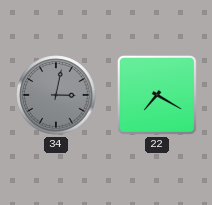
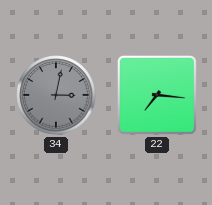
22: 7:20 -> 7:16
